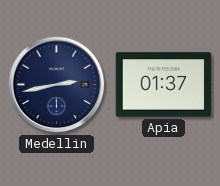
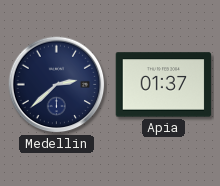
Medellin: 2:43 -> 2:38
